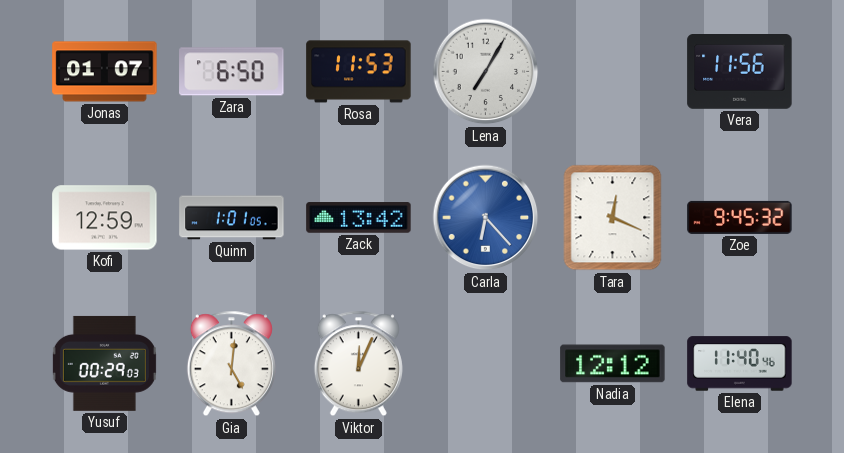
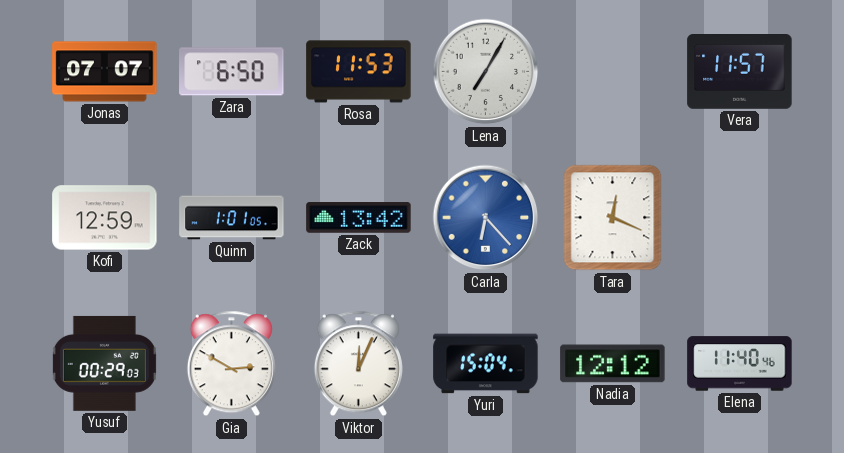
Jonas: 01:07 -> 07:07
Vera: 11:56 -> 11:57
Zoe: 9:45 -> none
Gia: 5:01 -> 2:50
Yuri: none -> 15:04
